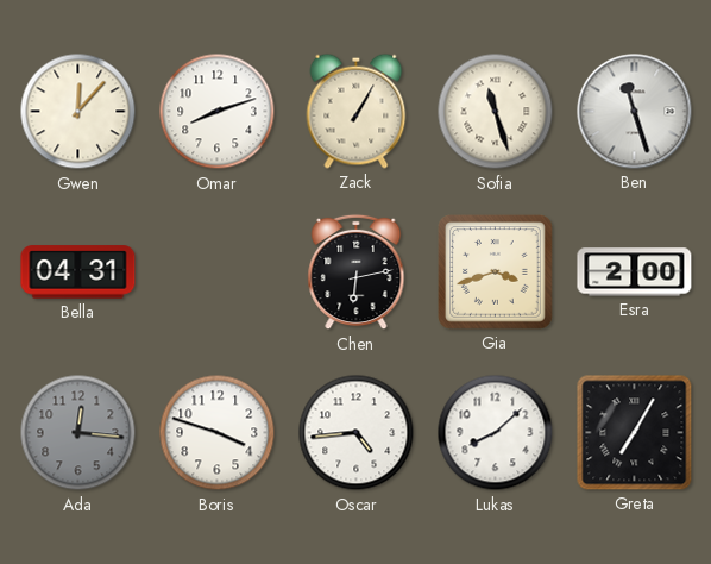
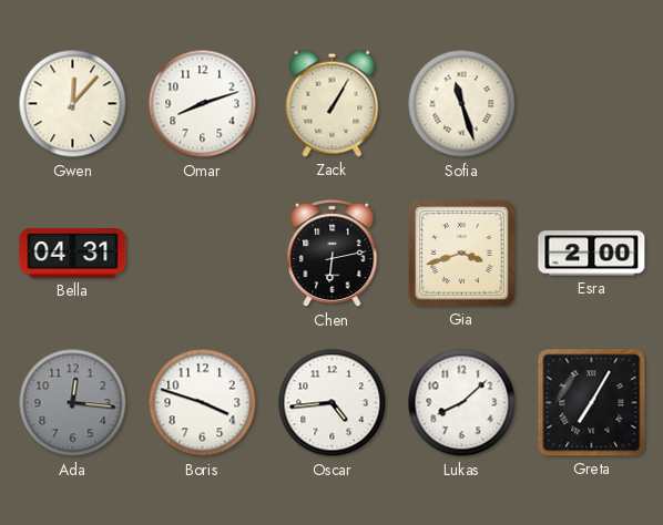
Ben: 11:27 -> none
